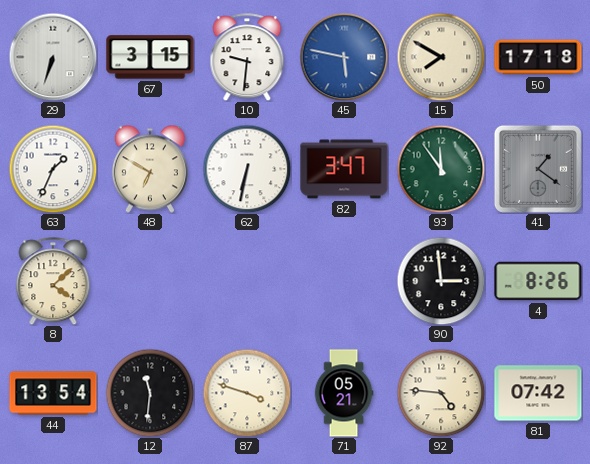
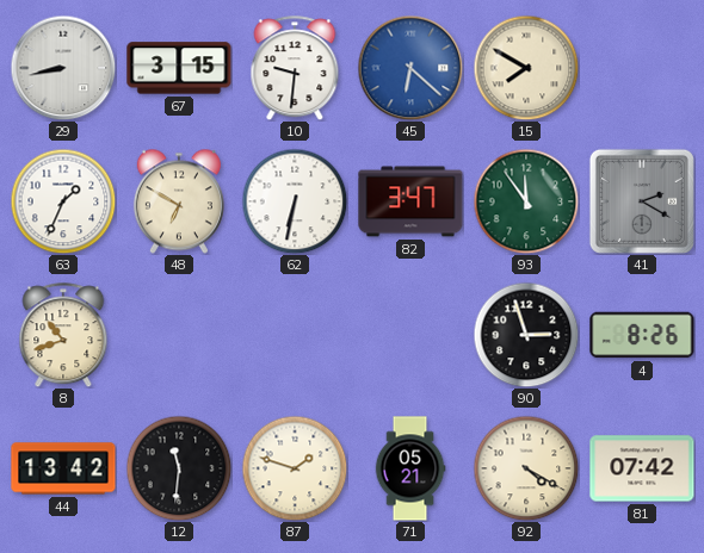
29: 6:33 -> 8:43
45: 5:47 -> 6:22
50: 17:18 -> none
41: 1:21 -> 2:20
8: 4:08 -> 10:42
90: 2:59 -> 2:57
44: 13:54 -> 13:42
87: 3:48 -> 1:48
92: 4:46 -> 4:20
